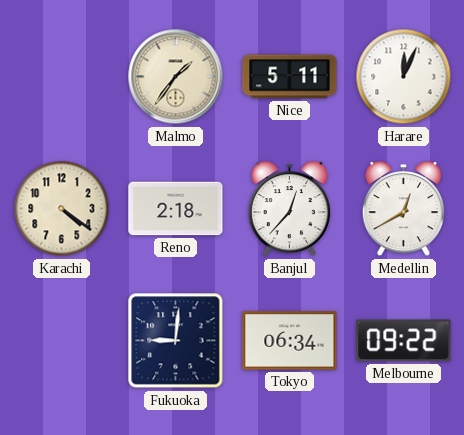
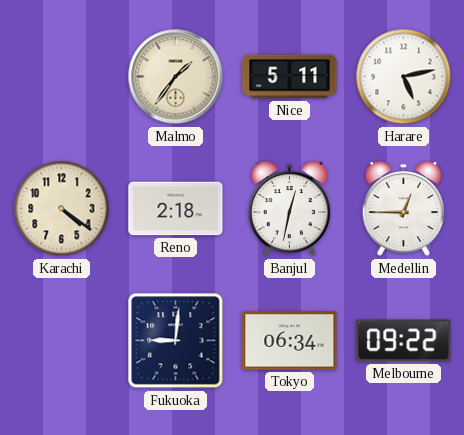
Harare: 12:04 -> 5:13
Banjul: 12:37 -> 12:32
Medellin: 12:40 -> 12:45
